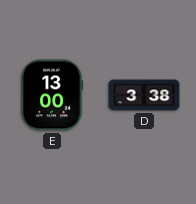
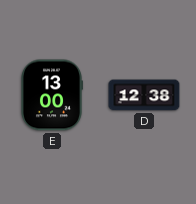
D: 3:38 -> 12:38
